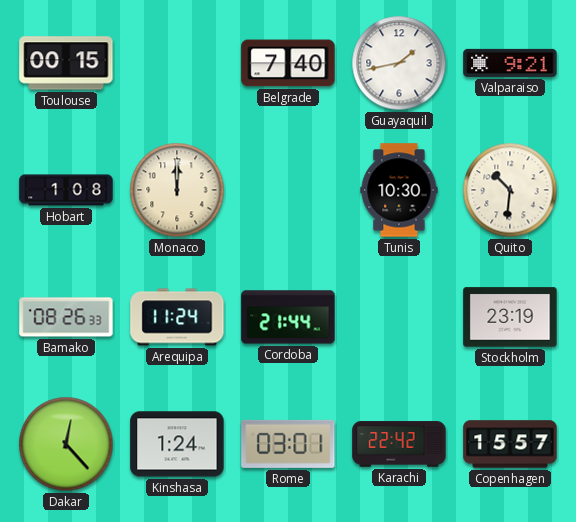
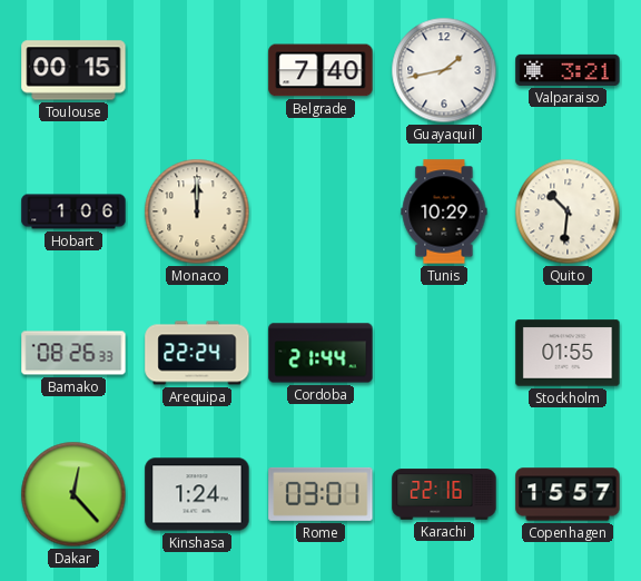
Valparaiso: 9:21 -> 3:21
Hobart: 1:08 -> 1:06
Tunis: 10:30 -> 10:29
Arequipa: 11:24 -> 22:24
Stockholm: 23:19 -> 01:55
Karachi: 22:42 -> 22:16
